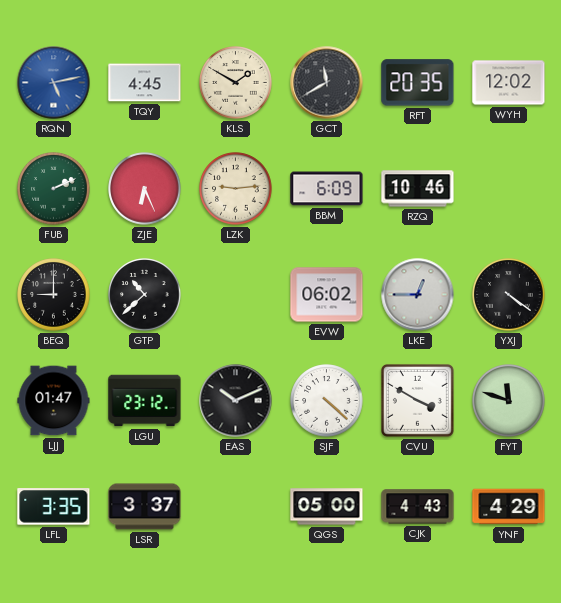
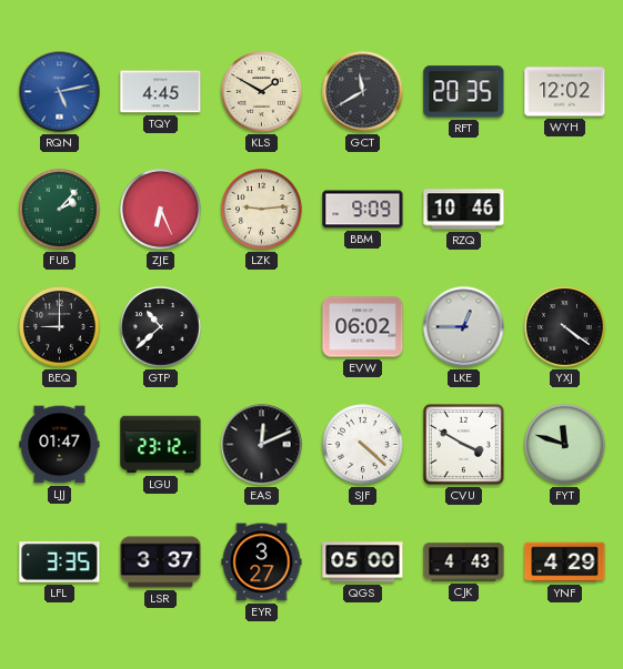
FUB: 2:11 -> 2:07
BBM: 6:09 -> 9:09
EAS: 10:11 -> 12:11
EYR: none -> 3:27
